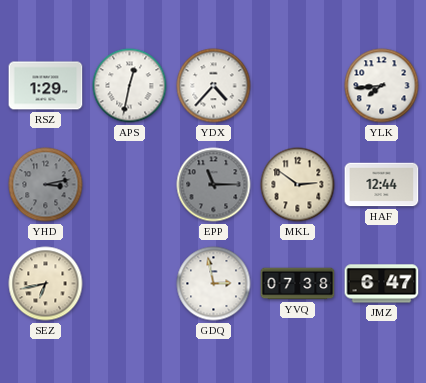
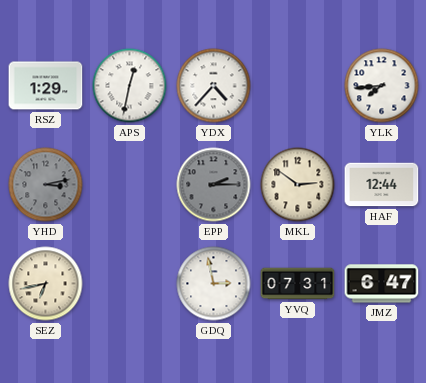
EPP: 11:15 -> 2:15
YVQ: 07:38 -> 07:31
